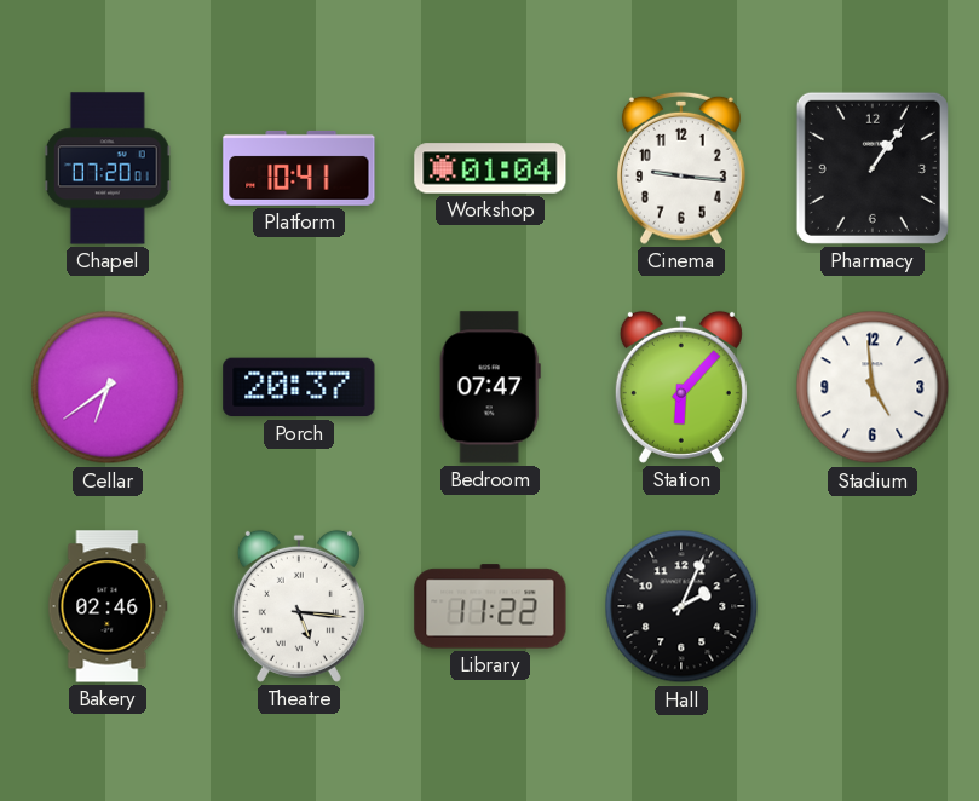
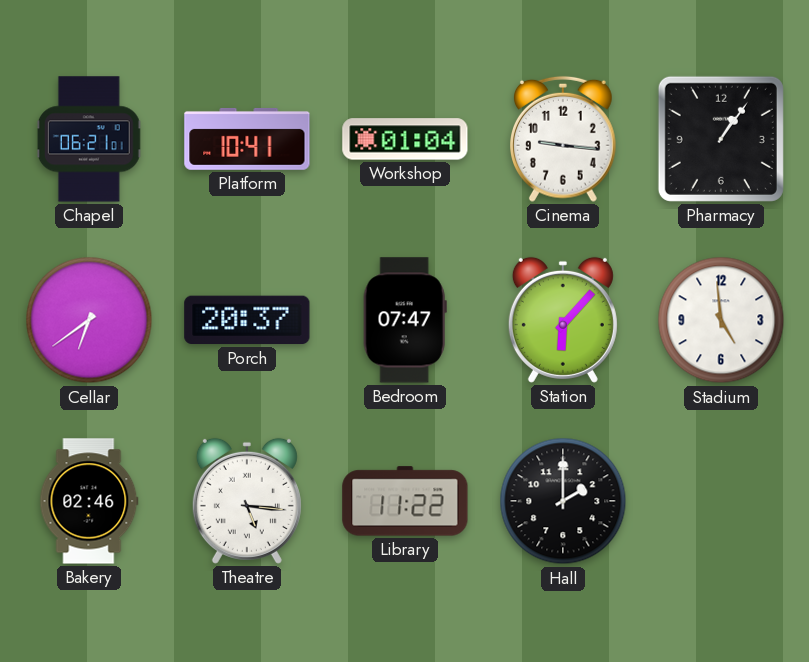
Chapel: 07:20 -> 06:21
Hall: 2:04 -> 2:00
